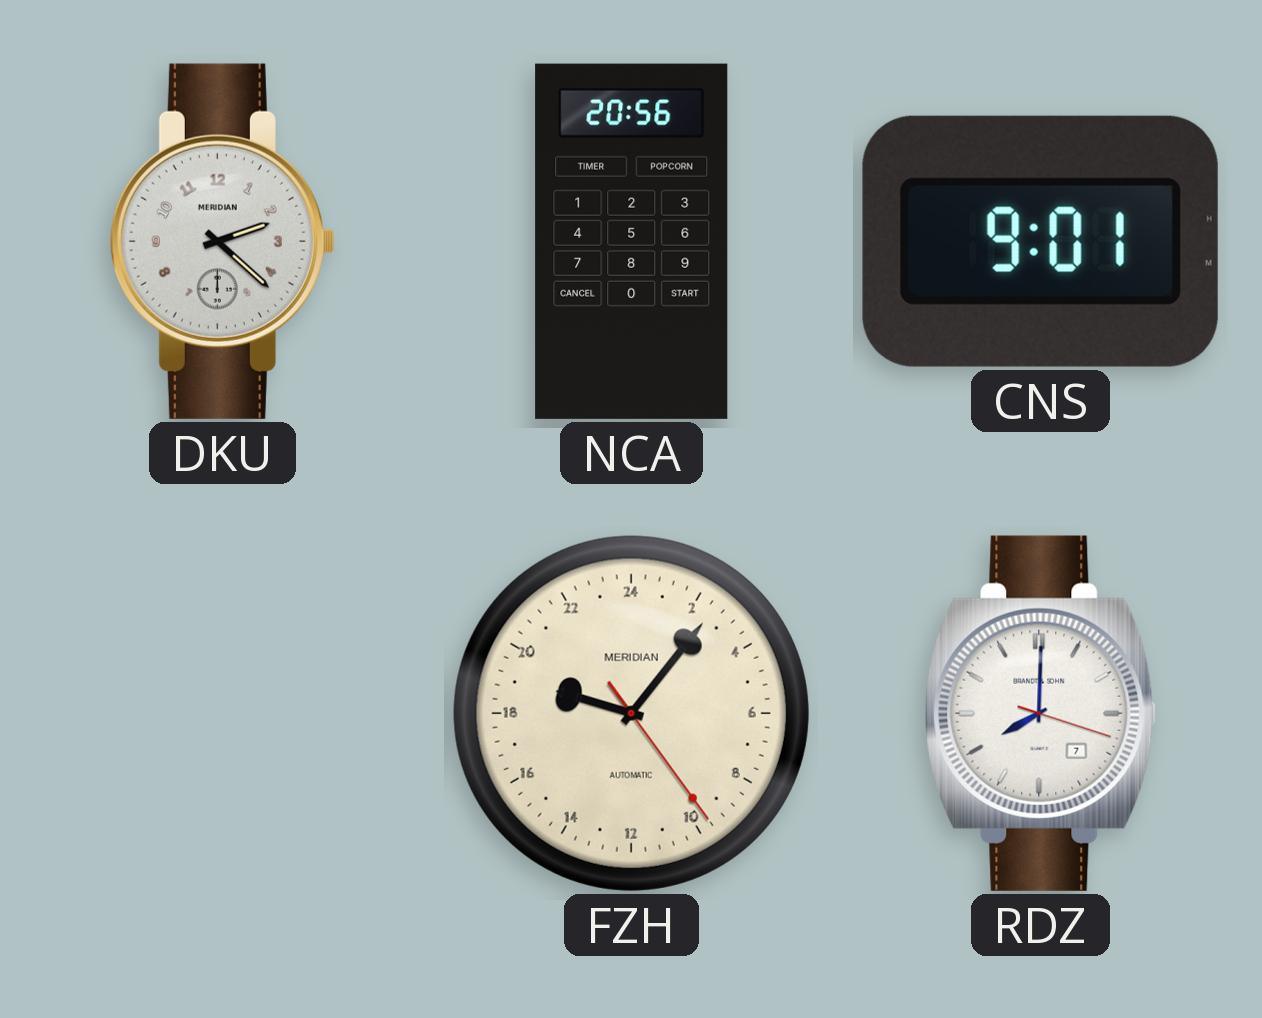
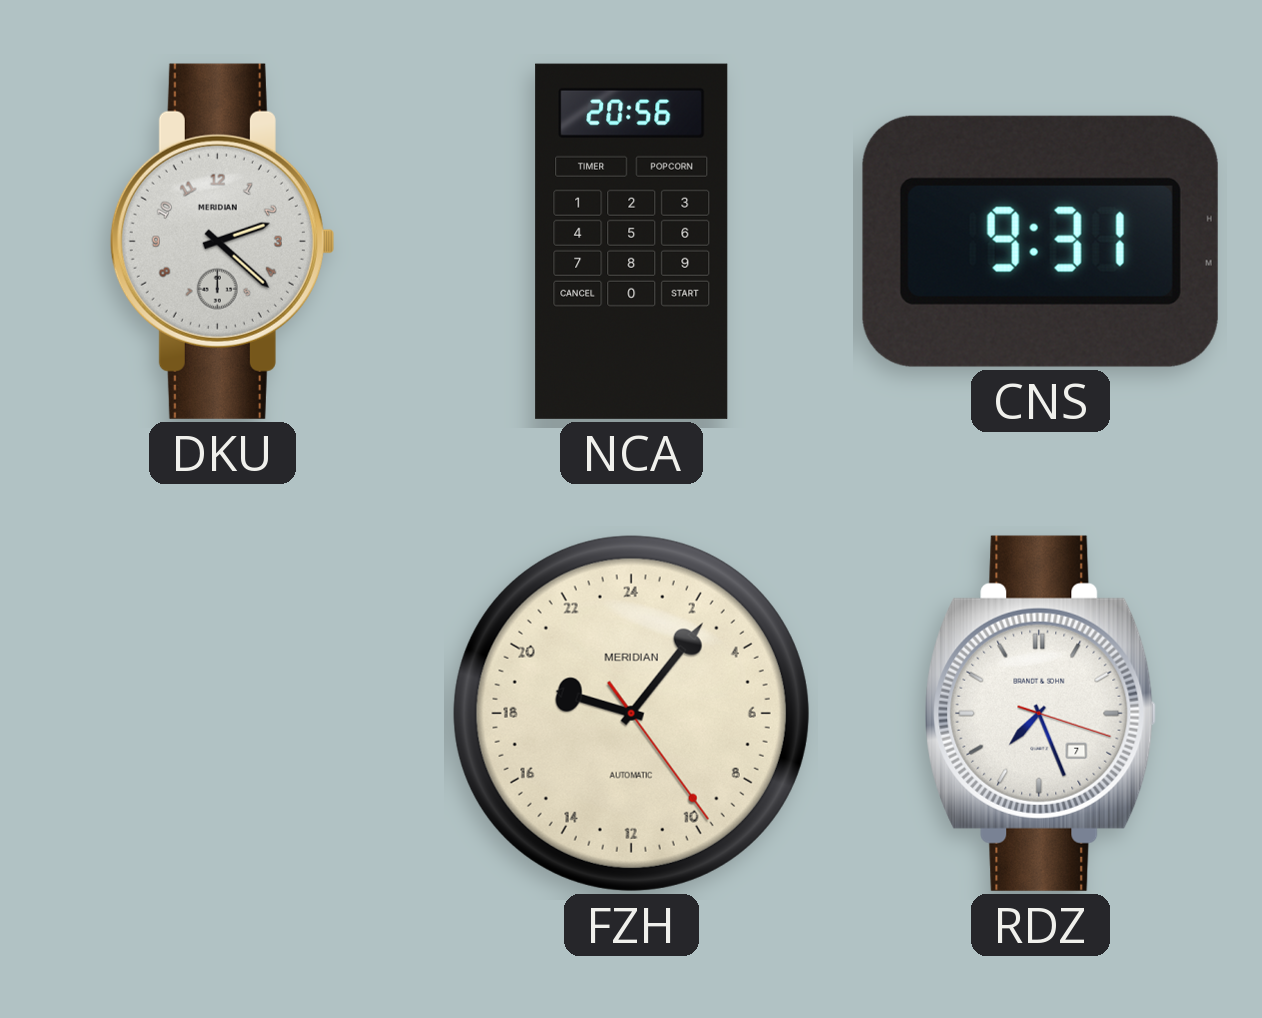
CNS: 9:01 -> 9:31
RDZ: 8:00 -> 7:26
